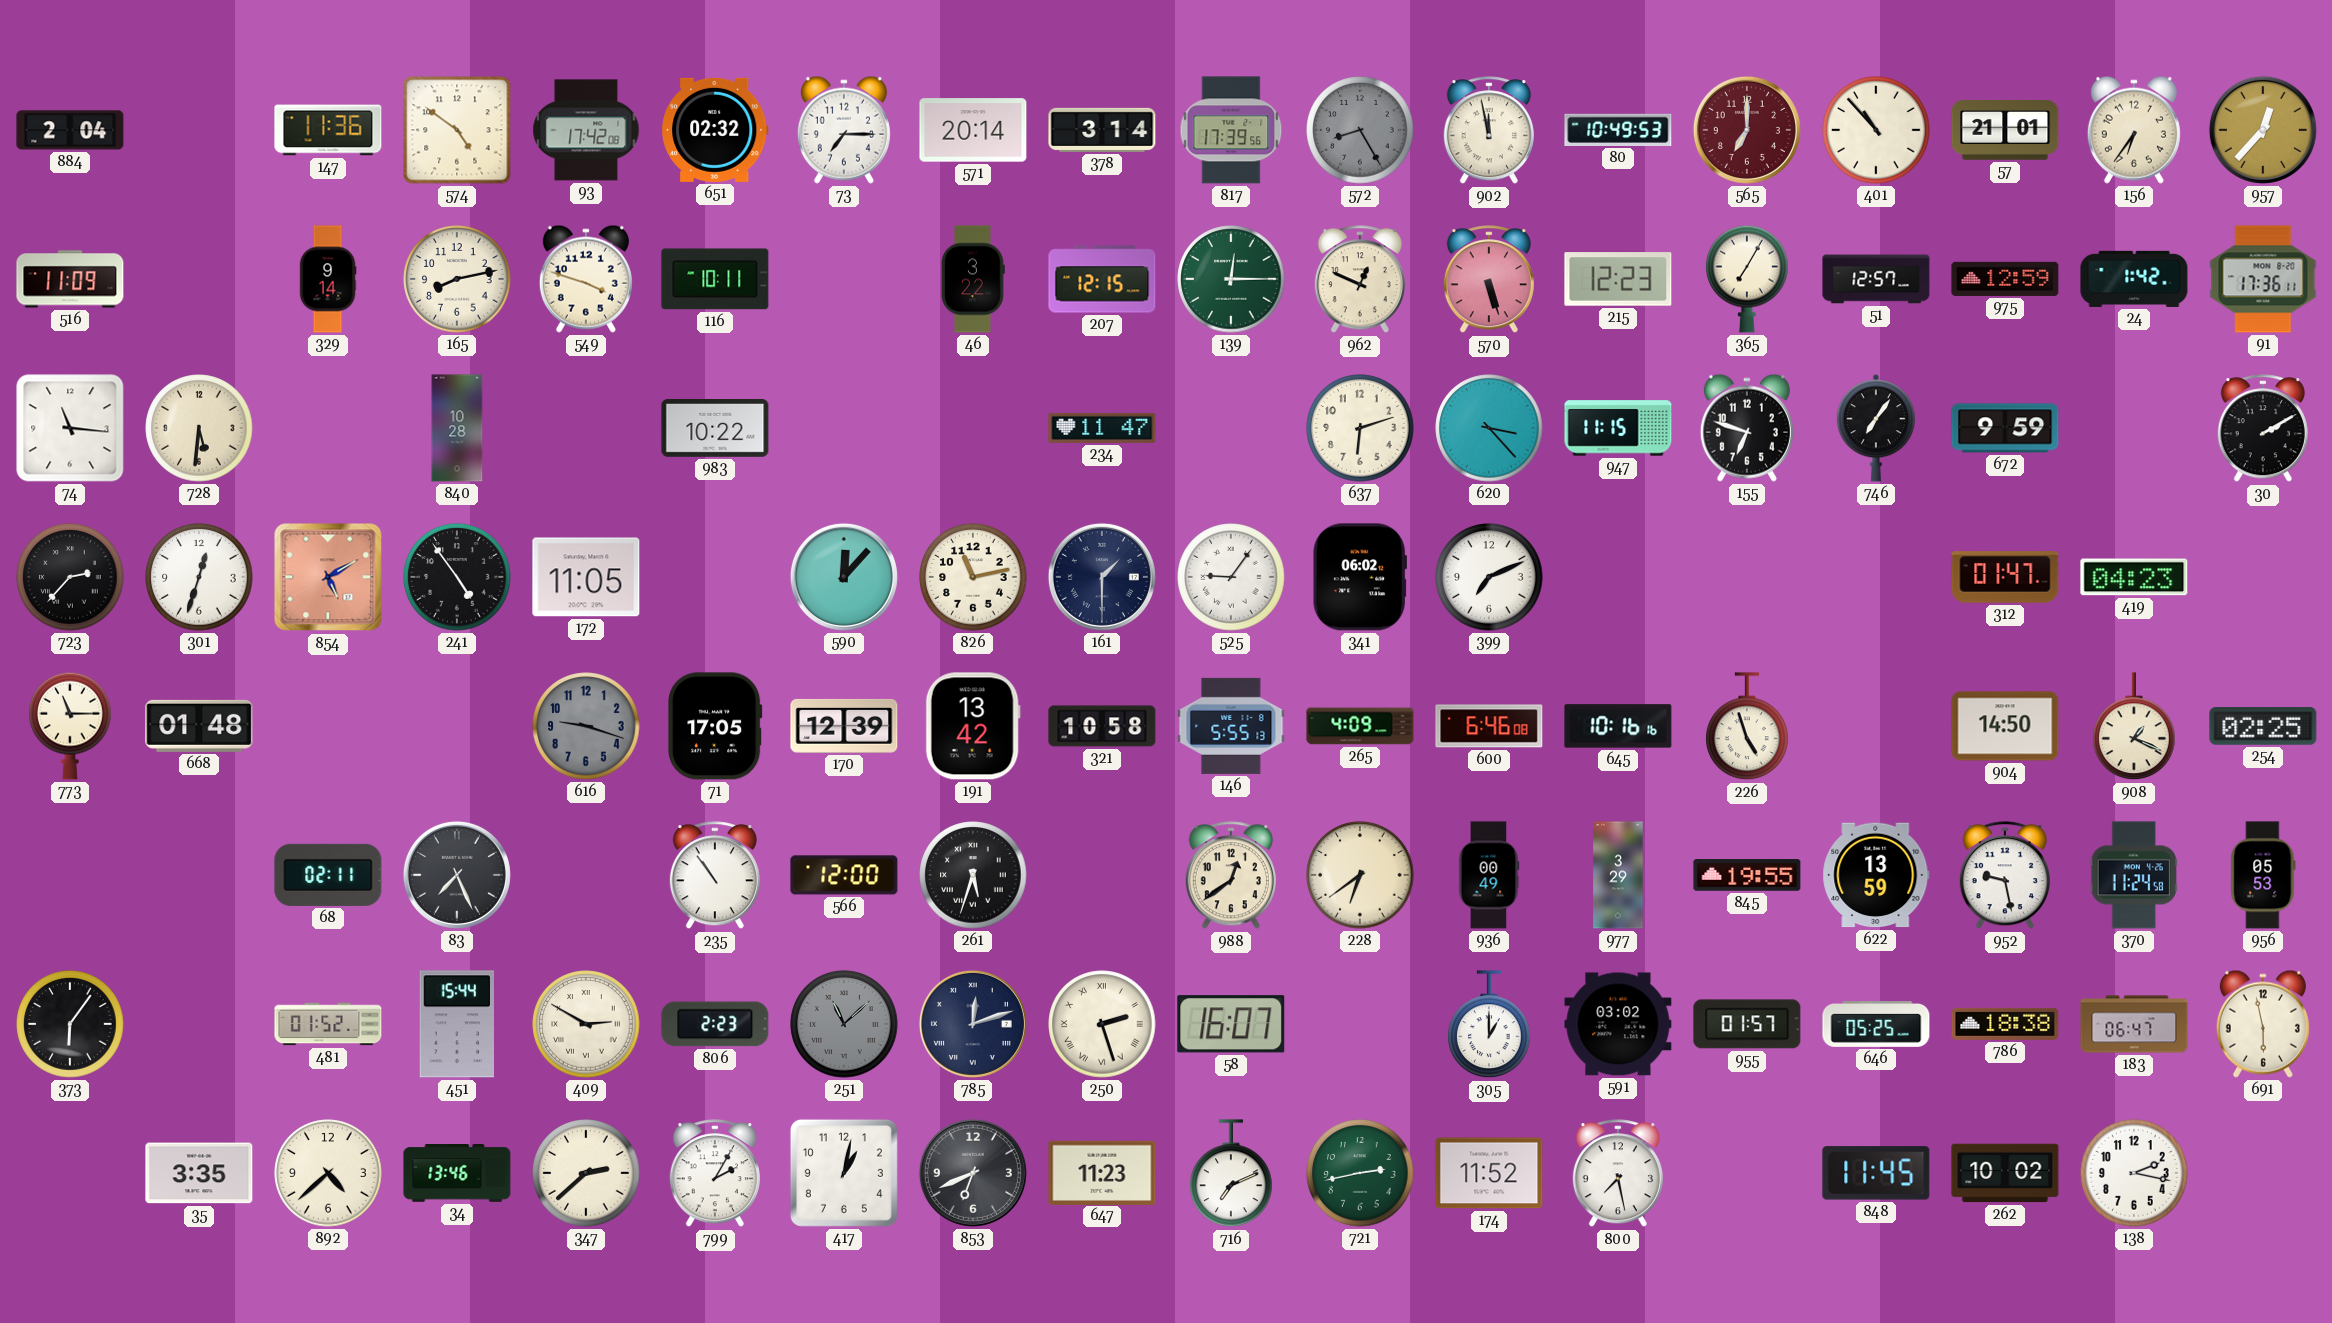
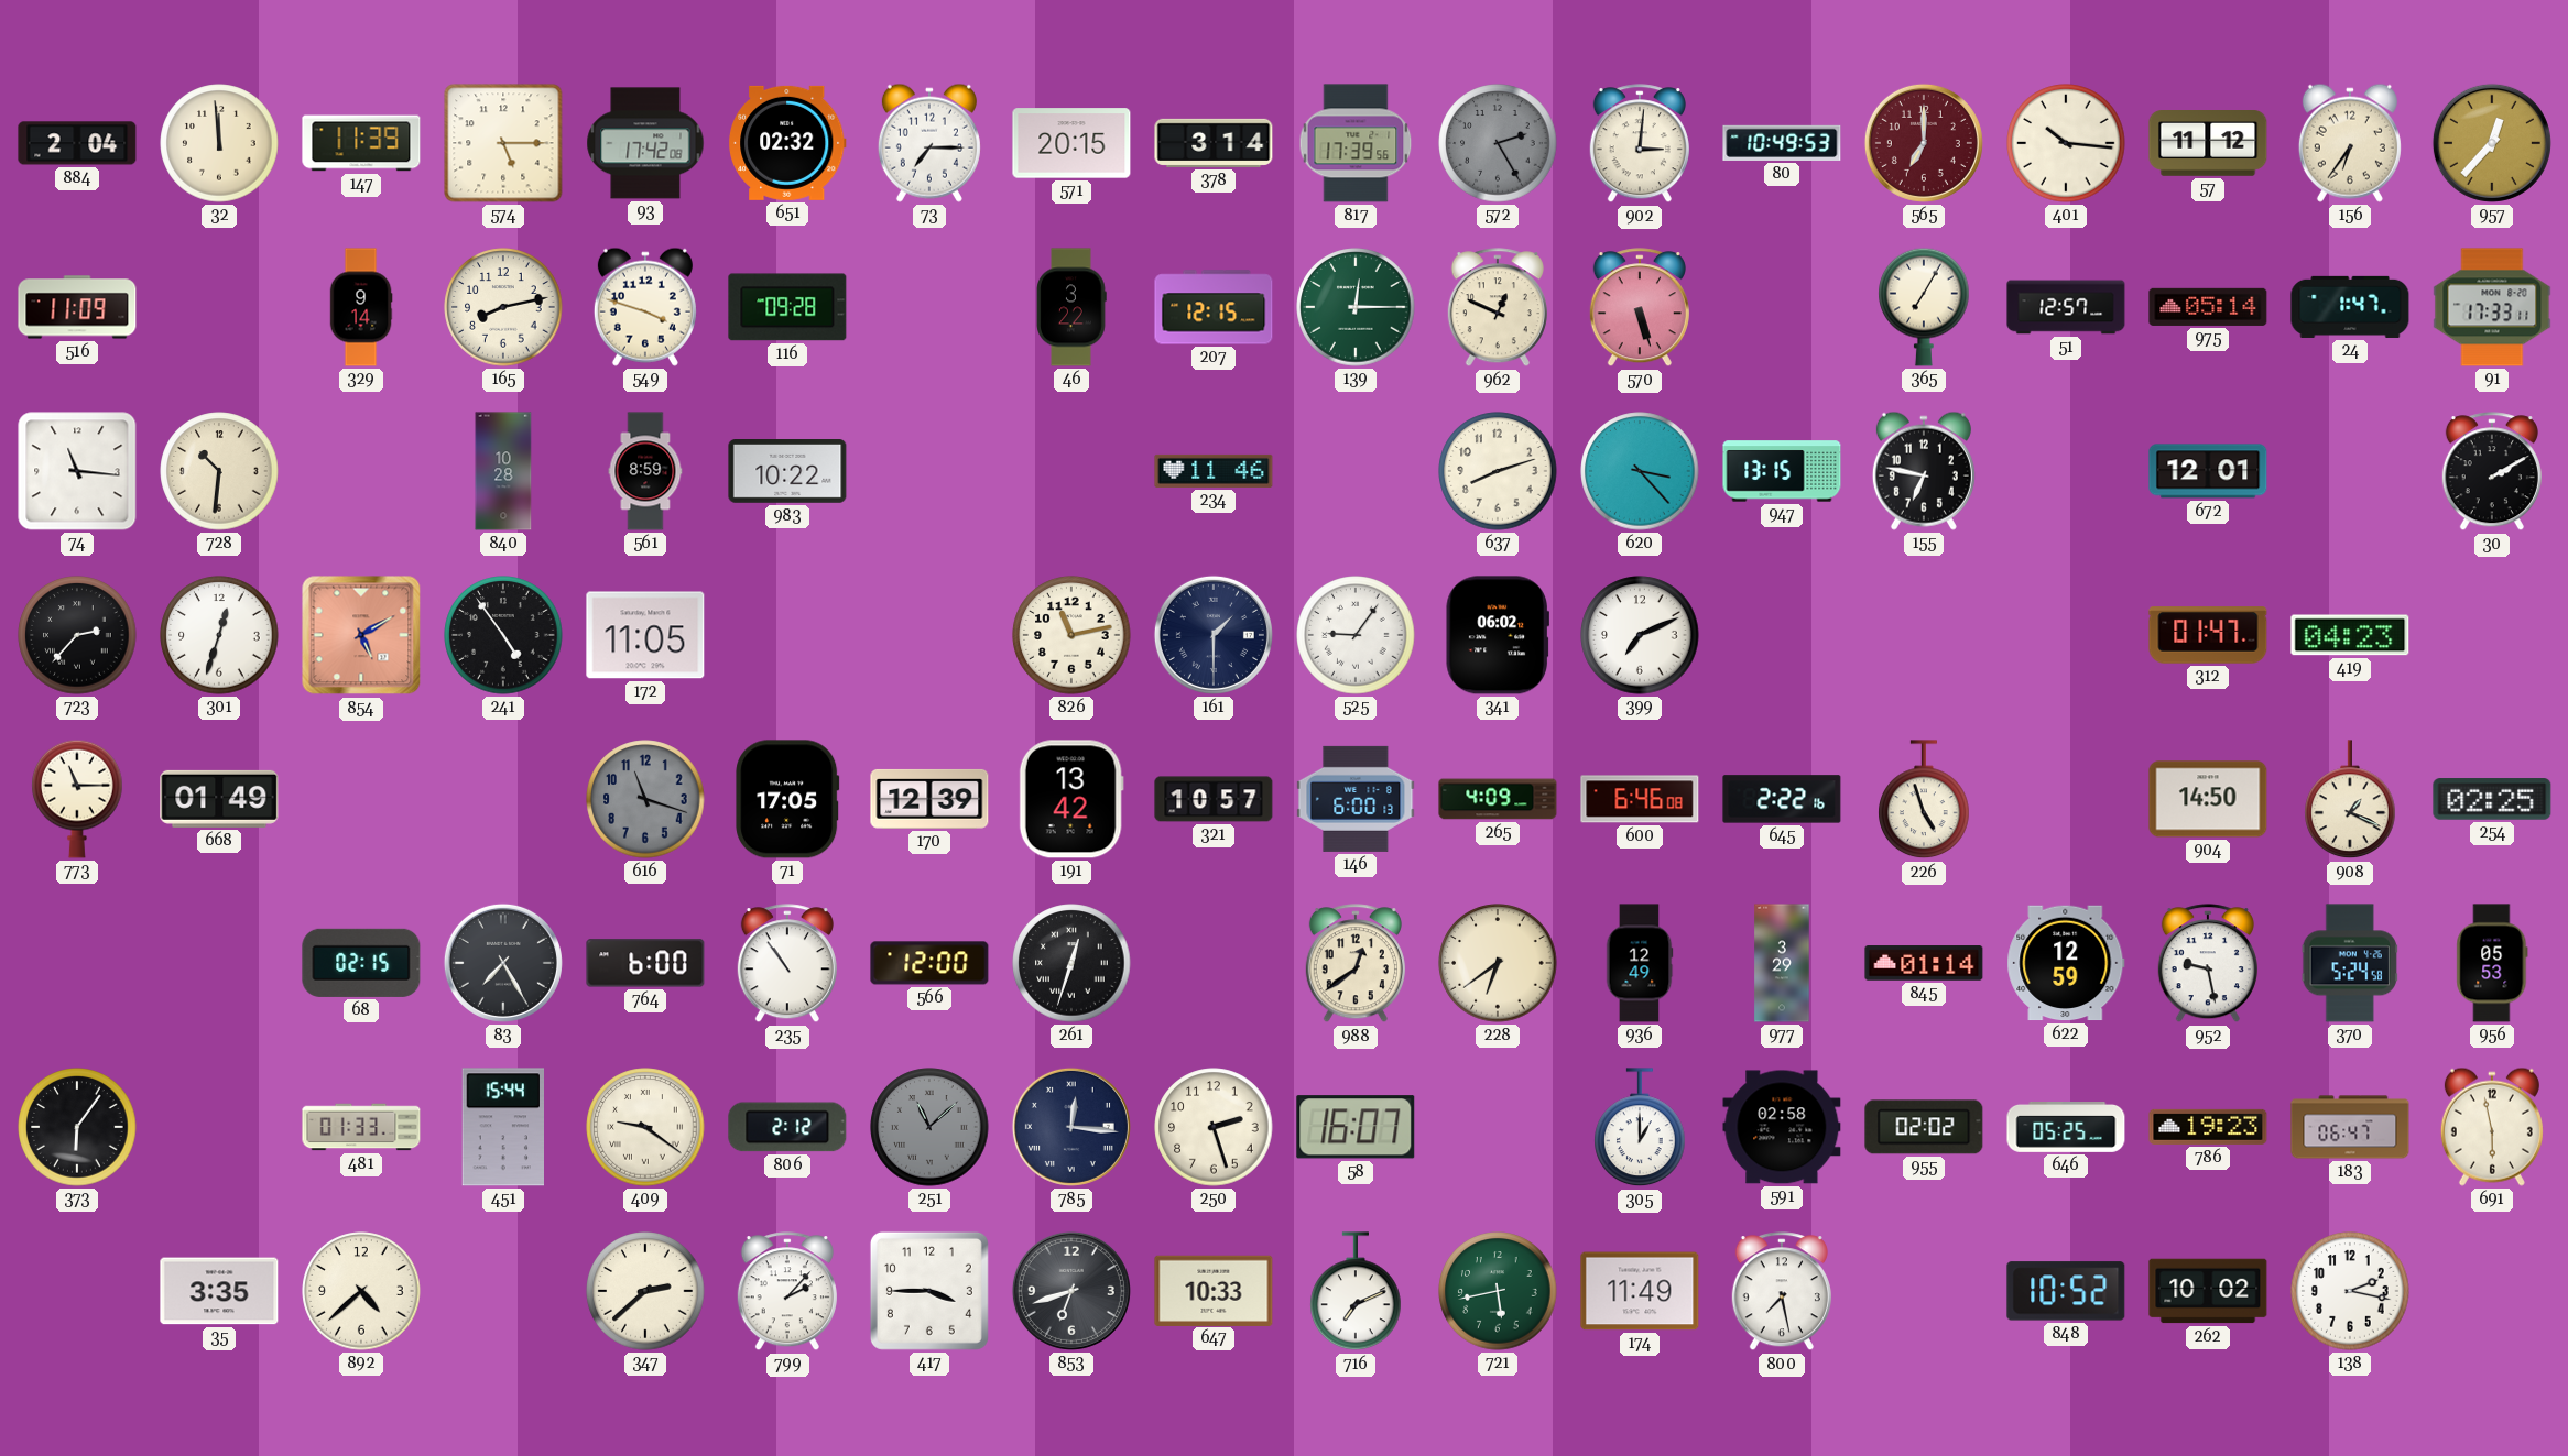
32: none -> 11:59
147: 11:36 -> 11:39
574: 4:51 -> 5:15
571: 20:14 -> 20:15
572: 8:25 -> 2:25
902: 11:58 -> 3:01
401: 10:53 -> 10:16
57: 21:01 -> 11:12
116: 10:11 -> 09:28
215: 12:23 -> none
975: 12:59 -> 05:14
24: 1:42 -> 1:47
91: 17:36 -> 17:33
728: 5:31 -> 10:31
561: none -> 8:59
234: 11:47 -> 11:46
637: 6:12 -> 8:12
947: 11:15 -> 13:15
155: 6:48 -> 6:47
746: 7:06 -> none
672: 9:59 -> 12:01
590: 12:07 -> none
668: 01:48 -> 01:49
616: 9:18 -> 11:18
321: 10:58 -> 10:57
146: 5:55 -> 6:00
645: 10:16 -> 2:22
68: 02:11 -> 02:15
83: 7:26 -> 7:25
764: none -> 6:00
261: 5:33 -> 12:33
936: 00:49 -> 12:49
845: 19:55 -> 01:14
622: 13:59 -> 12:59
370: 11:24 -> 5:24
481: 01:52 -> 01:33
409: 2:50 -> 9:21
806: 2:23 -> 2:12
785: 12:12 -> 12:16
250 numerals: Roman -> Arabic
591: 03:02 -> 02:58
955: 01:57 -> 02:02
786: 18:38 -> 19:23
34: 13:46 -> none
799: 2:05 -> 2:07
417: 1:02 -> 3:45
853: 6:41 -> 6:42
647: 11:23 -> 10:33
721: 2:43 -> 5:43
174: 11:52 -> 11:49
848: 11:45 -> 10:52
